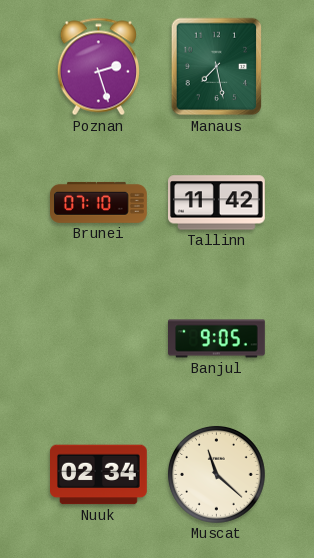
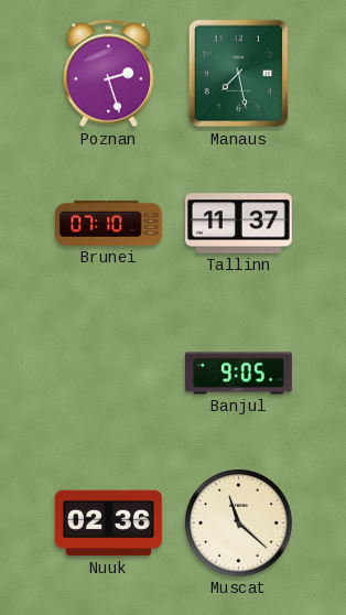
Tallinn: 11:42 -> 11:37
Nuuk: 02:34 -> 02:36
